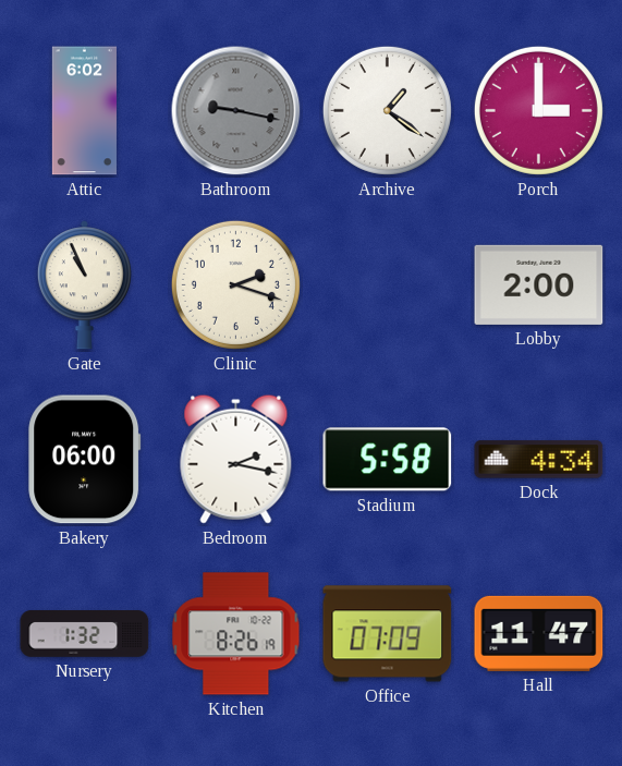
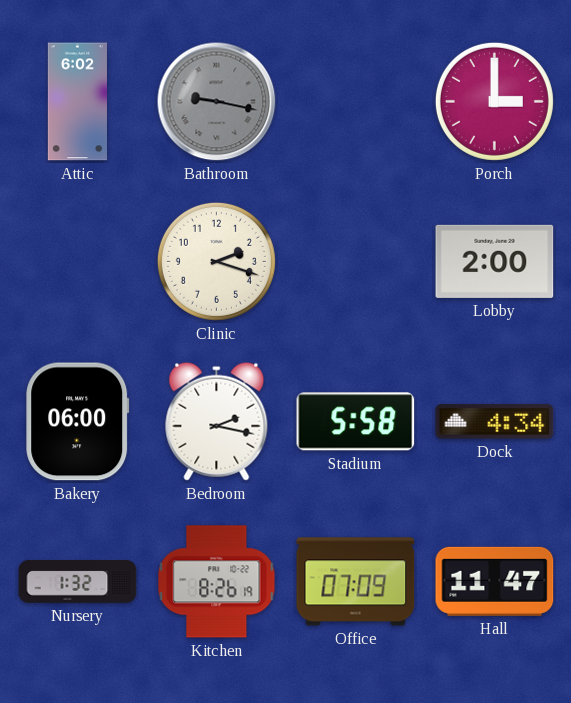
Archive: 1:21 -> none
Gate: 10:56 -> none
